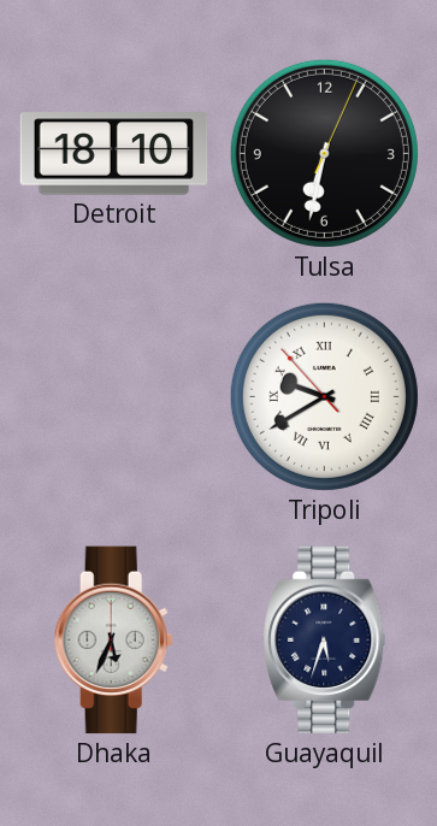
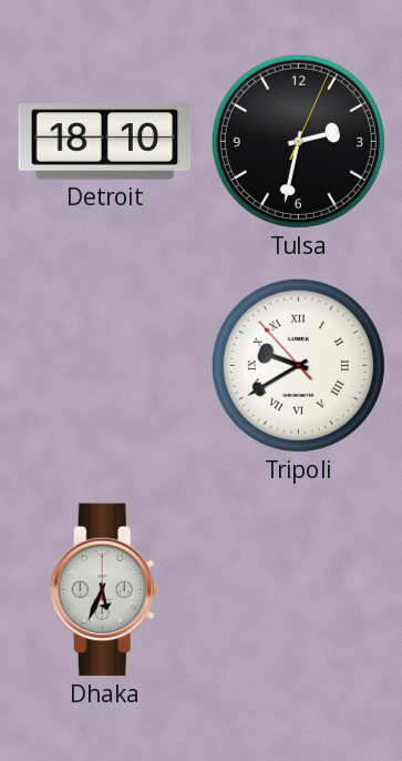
Tulsa: 6:32 -> 2:32
Guayaquil: 5:33 -> none
